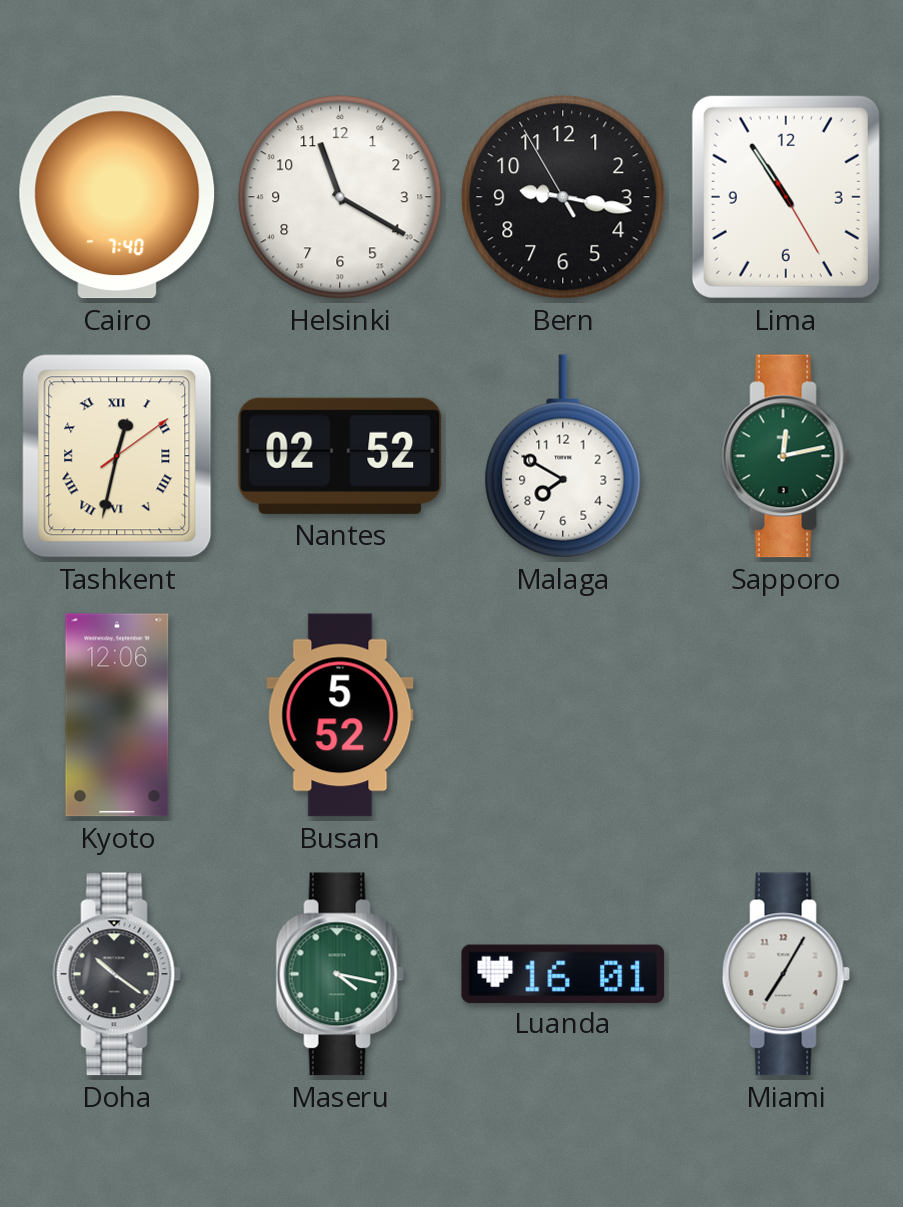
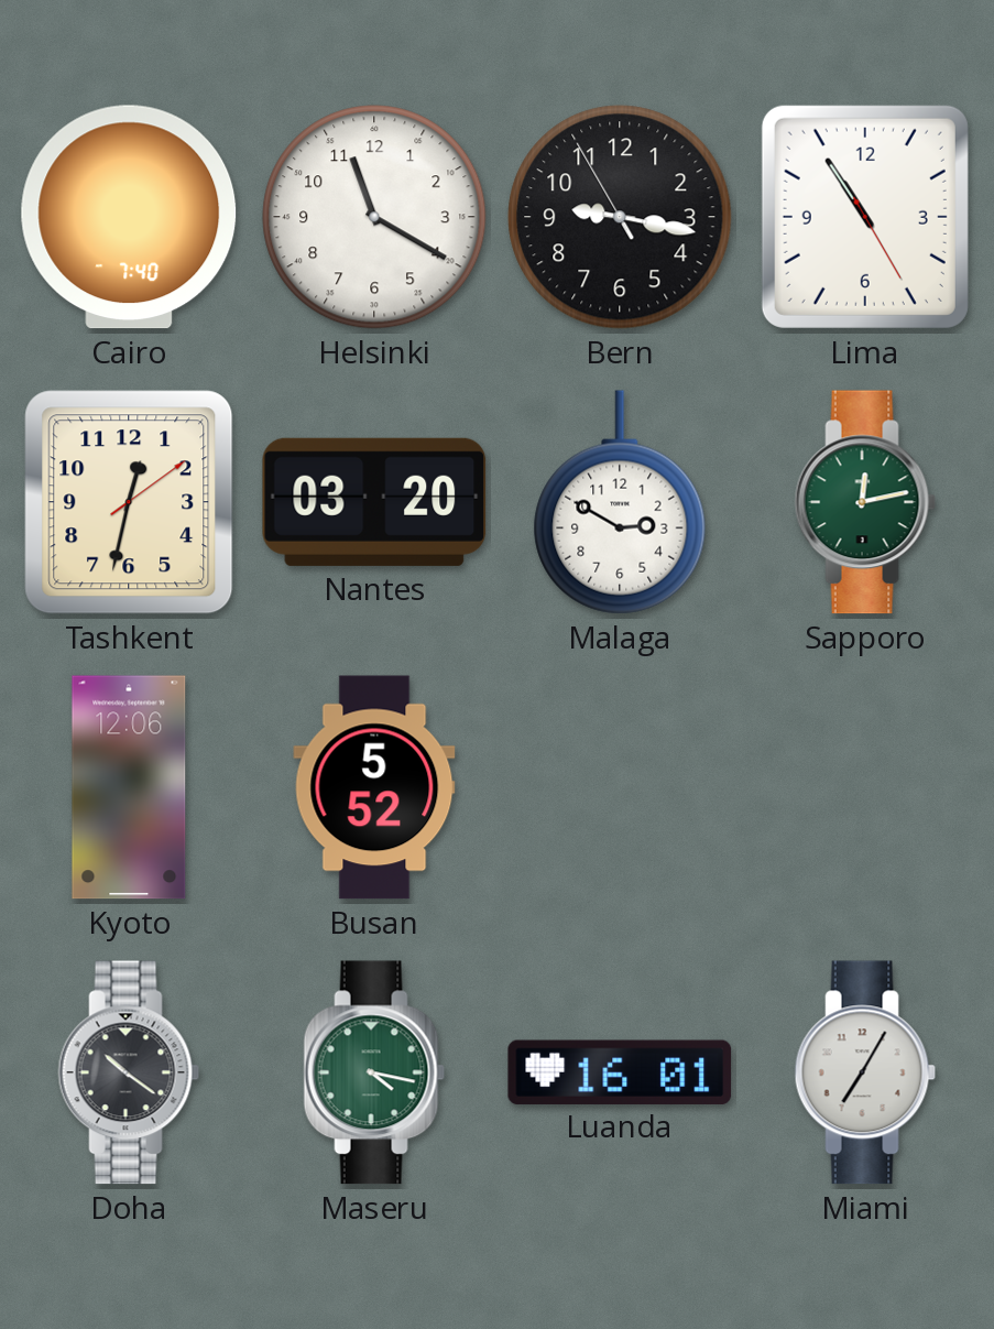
Tashkent numerals: Roman -> Arabic
Nantes: 02:52 -> 03:20
Malaga: 7:50 -> 2:50
